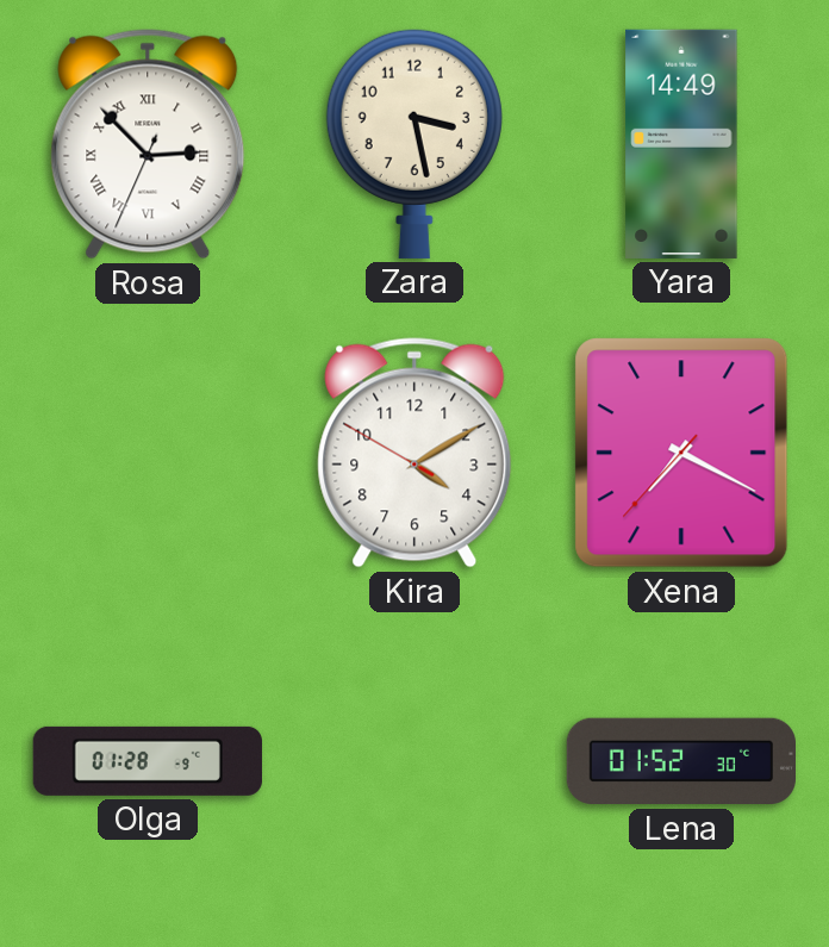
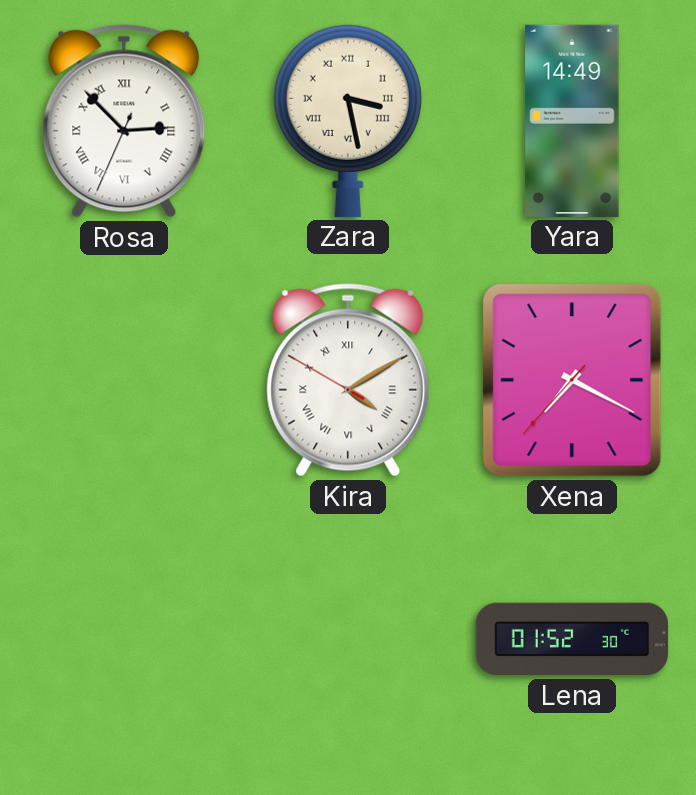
Zara numerals: Arabic -> Roman
Kira numerals: Arabic -> Roman
Olga: 01:28 -> none
